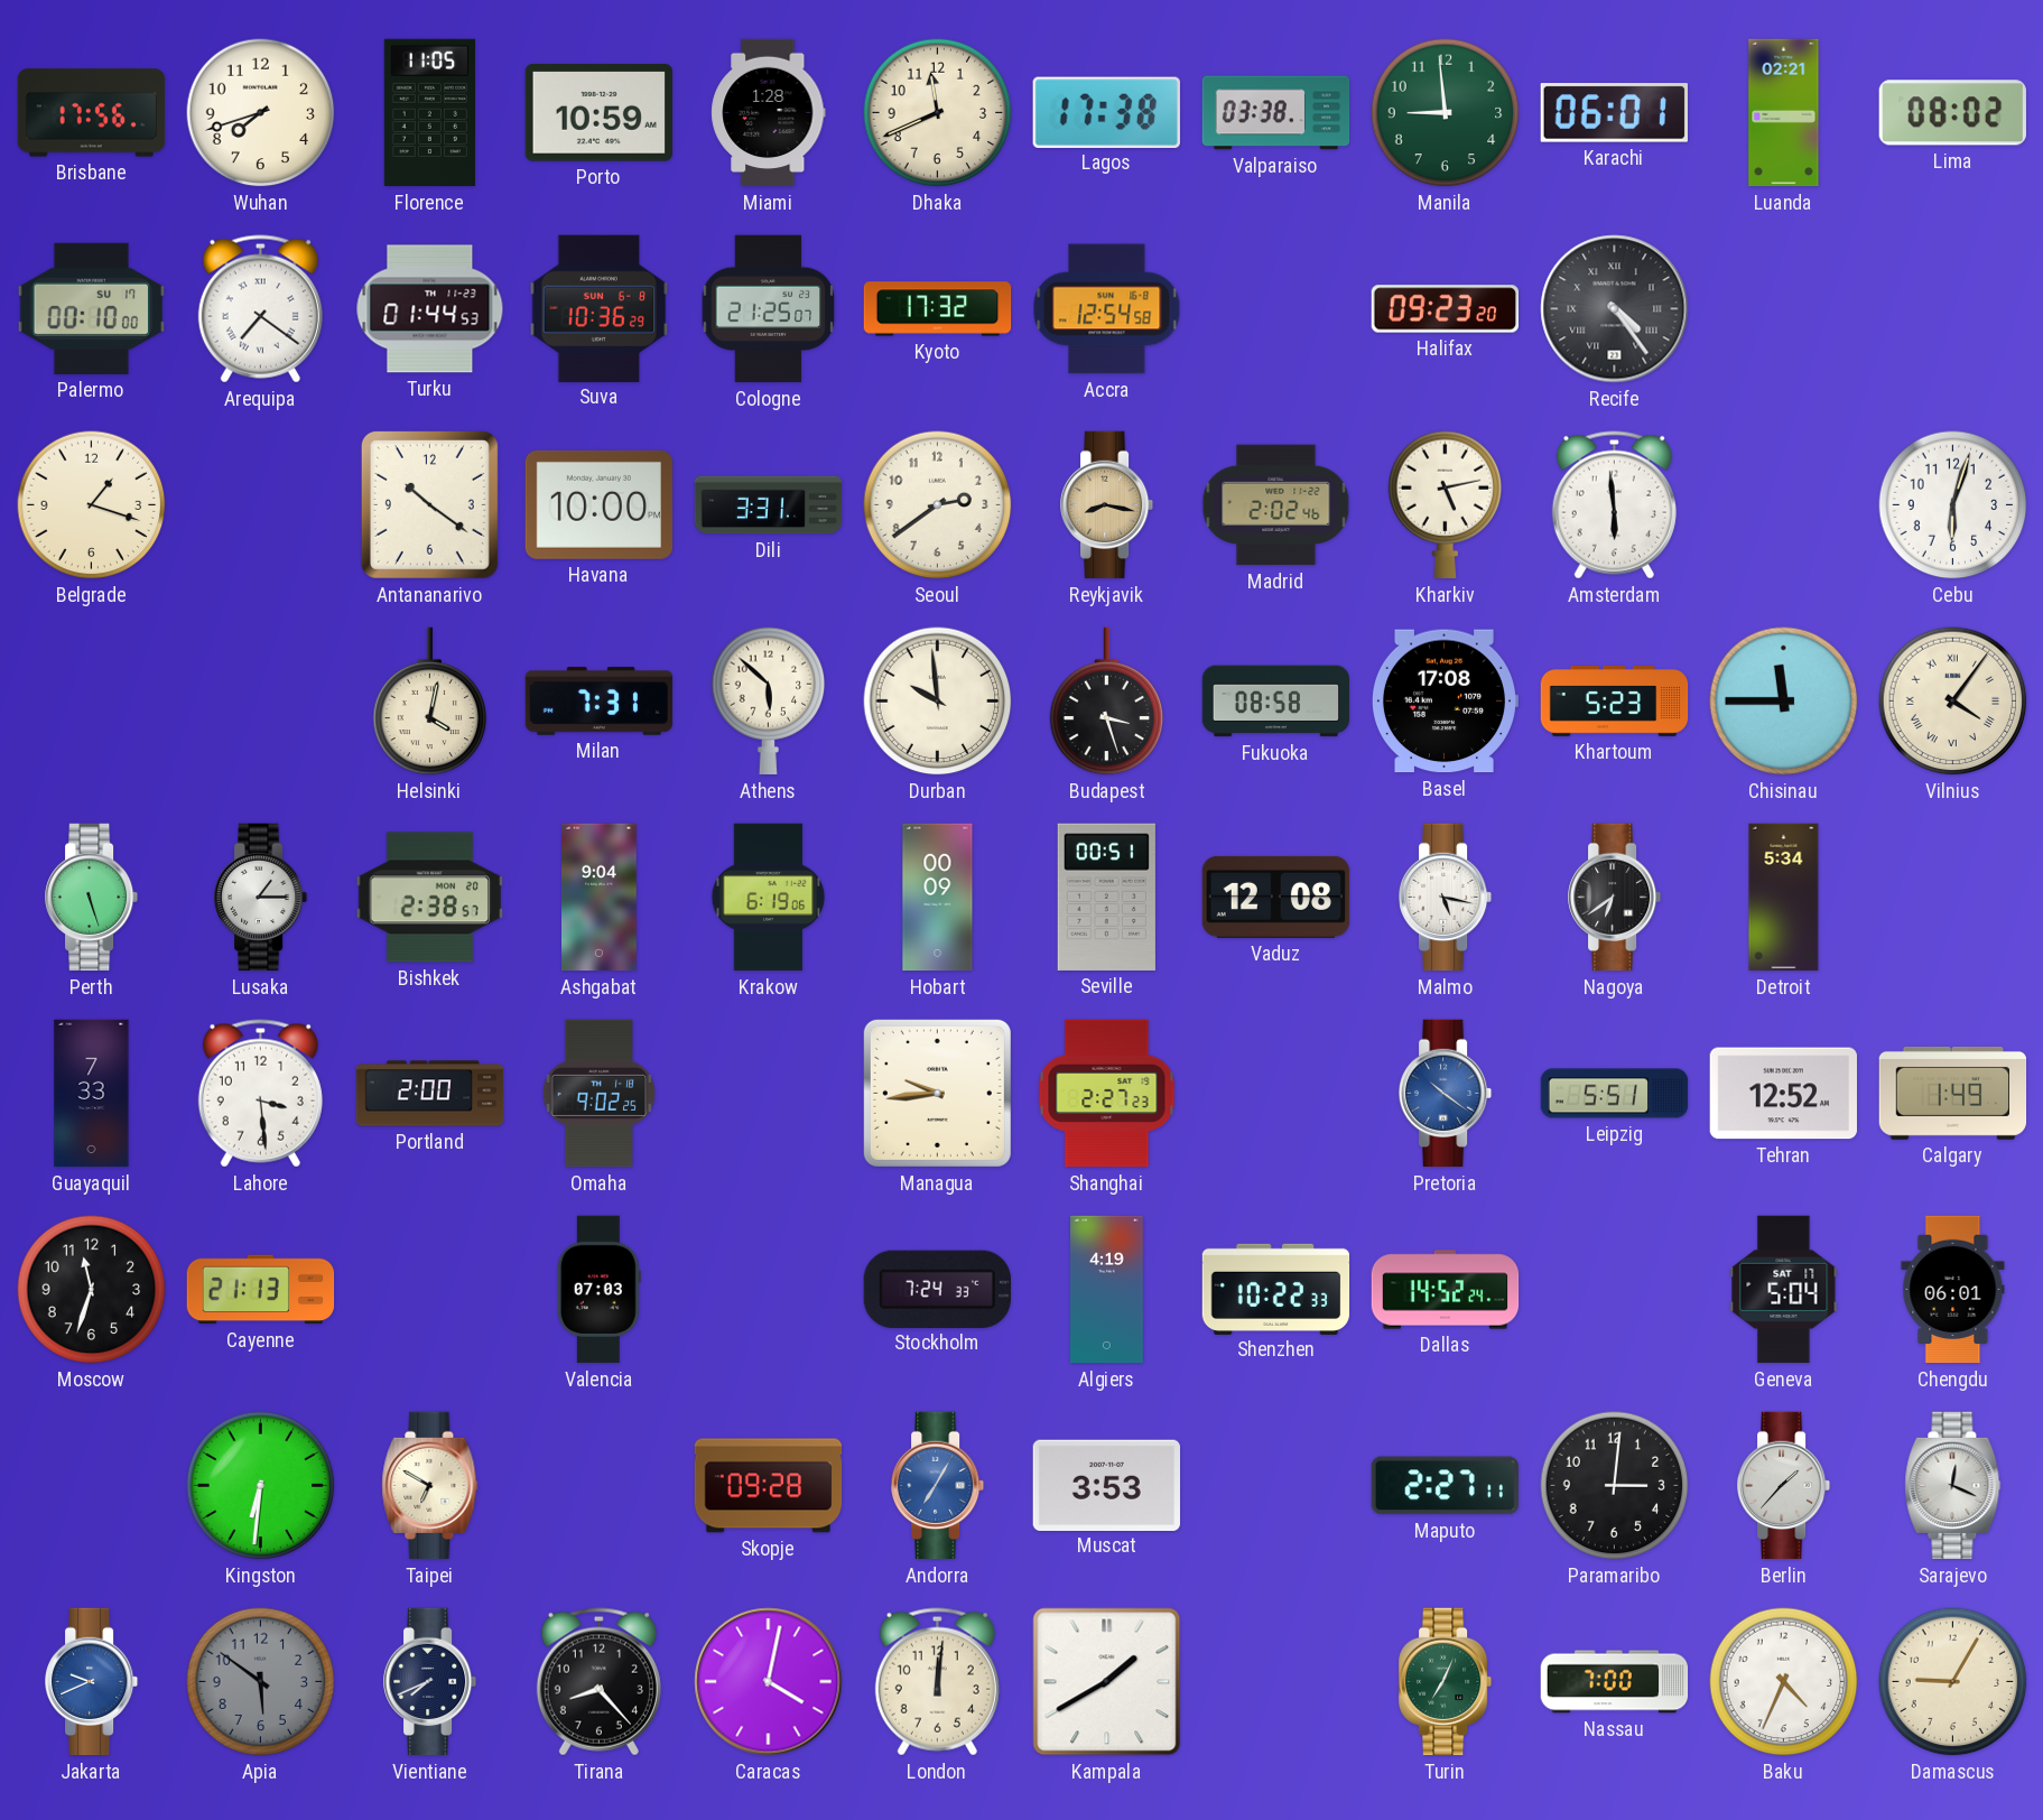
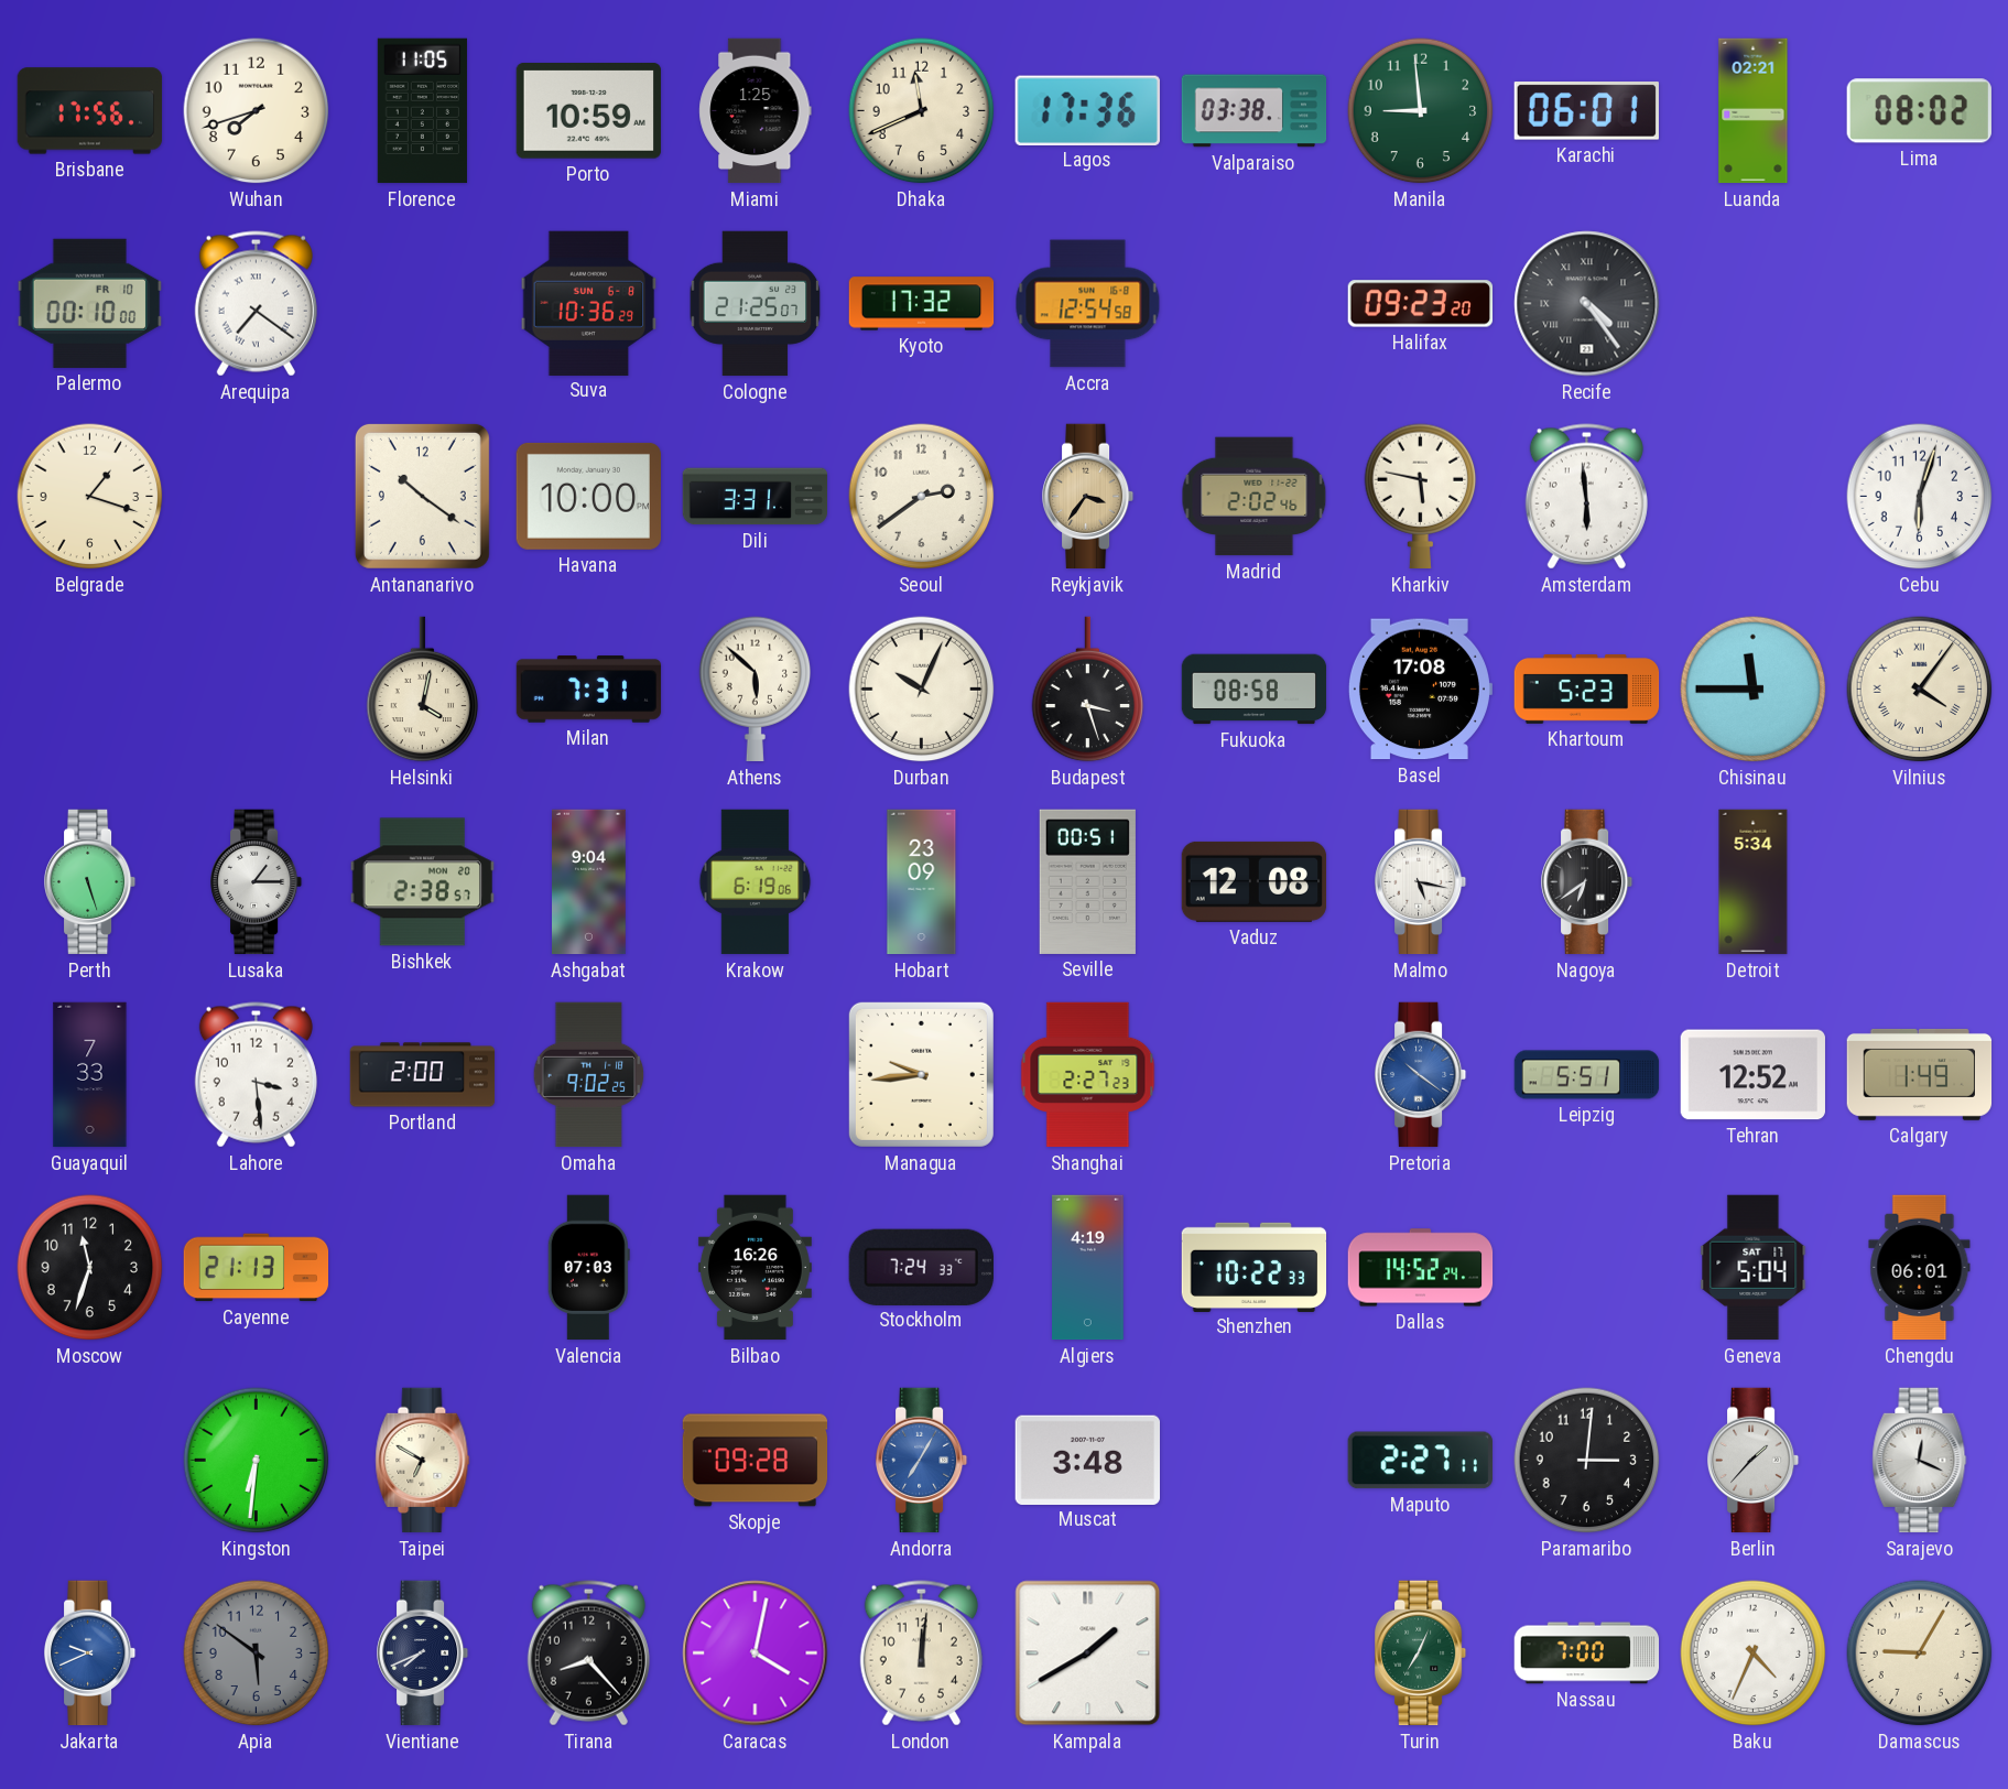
Miami: 1:28 -> 1:25
Lagos: 17:38 -> 17:36
Palermo date: SU 17 -> FR 10
Turku: 01:44 -> none
Reykjavik: 8:17 -> 3:36
Kharkiv: 5:13 -> 5:47
Durban: 9:59 -> 10:04
Hobart: 00:09 -> 23:09
Bilbao: none -> 16:26
Muscat: 3:53 -> 3:48
